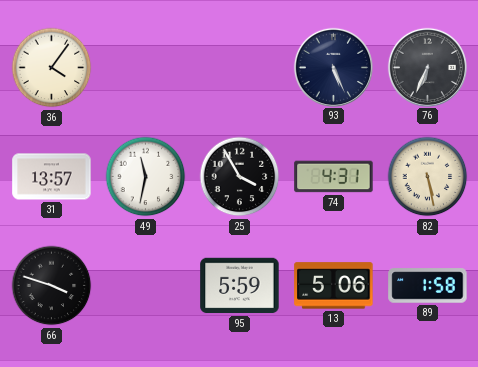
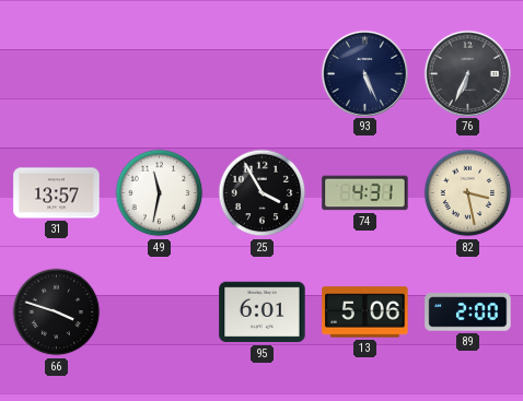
36: 4:06 -> none
82: 5:28 -> 3:28
95: 5:59 -> 6:01
89: 1:58 -> 2:00
